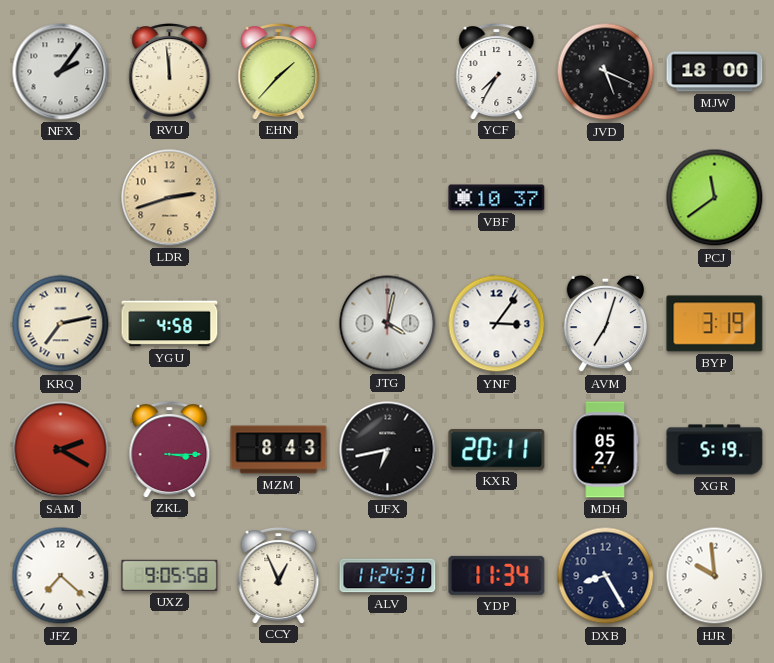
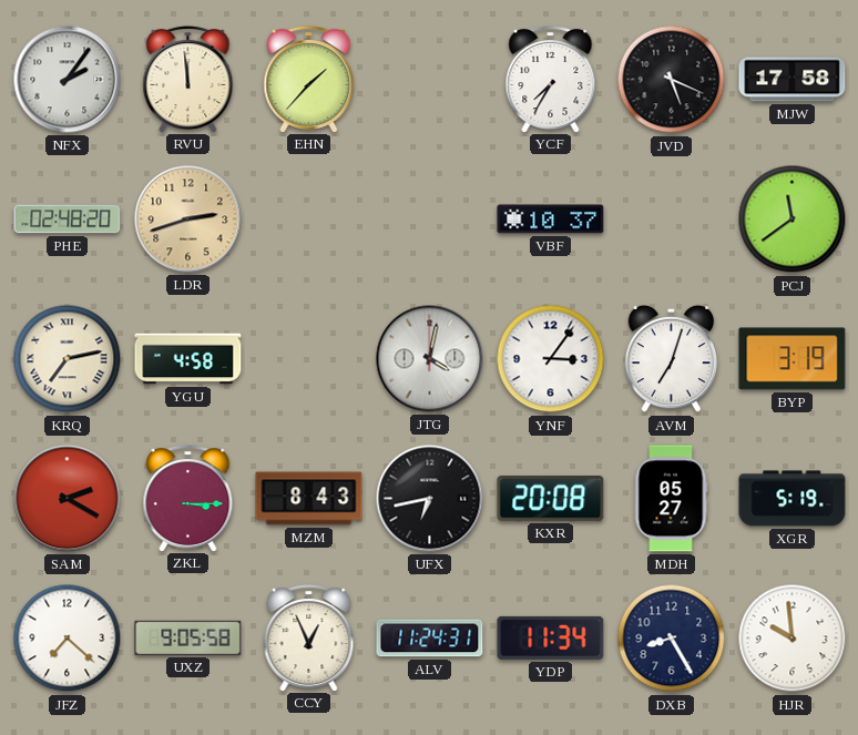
MJW: 18:00 -> 17:58
PHE: none -> 02:48
KXR: 20:11 -> 20:08
